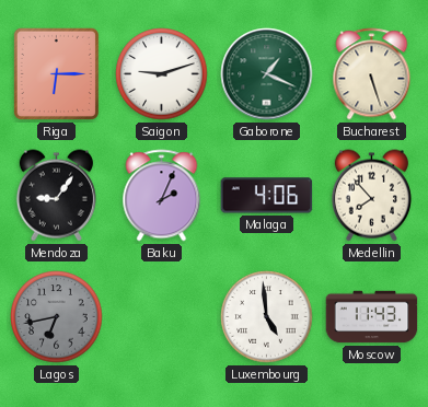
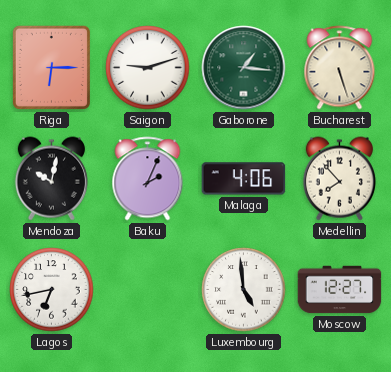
Gaborone: 1:19 -> 1:16
Mendoza: 9:06 -> 10:02
Lagos dial: grey -> white
Moscow: 11:43 -> 12:27
